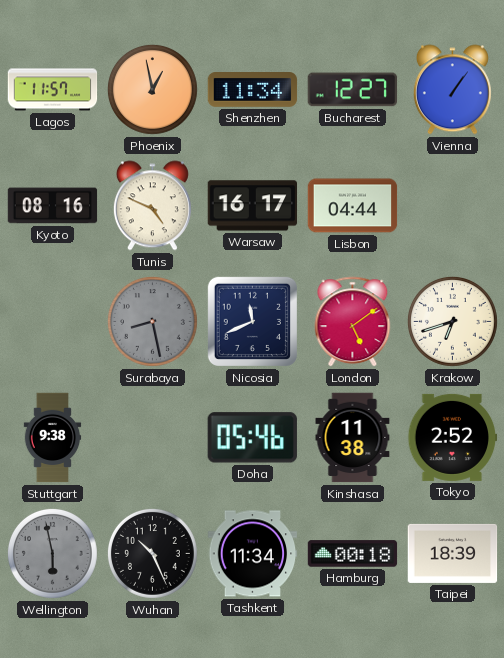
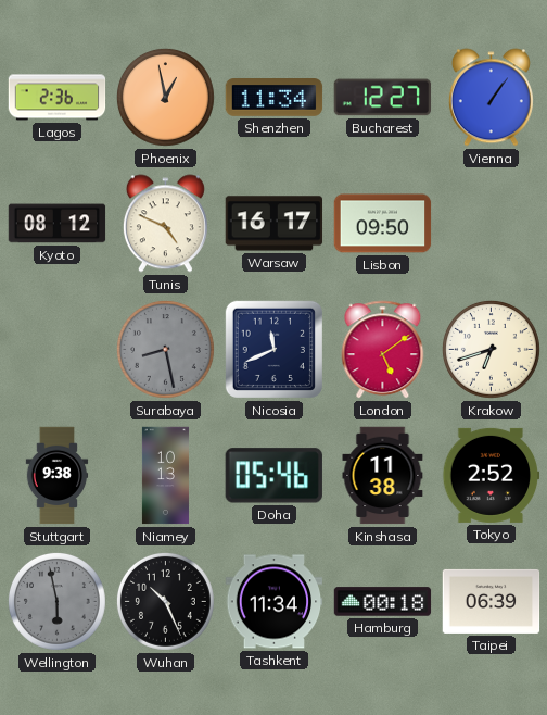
Lagos: 11:57 -> 2:36
Kyoto: 08:16 -> 08:12
Lisbon: 04:44 -> 09:50
Niamey: none -> 10:13
Taipei: 18:39 -> 06:39
